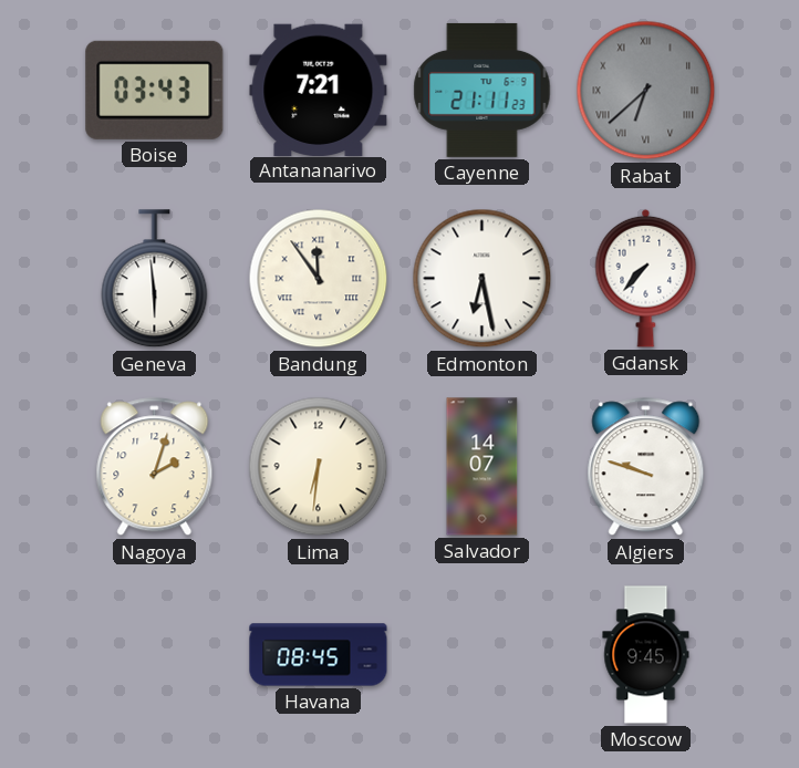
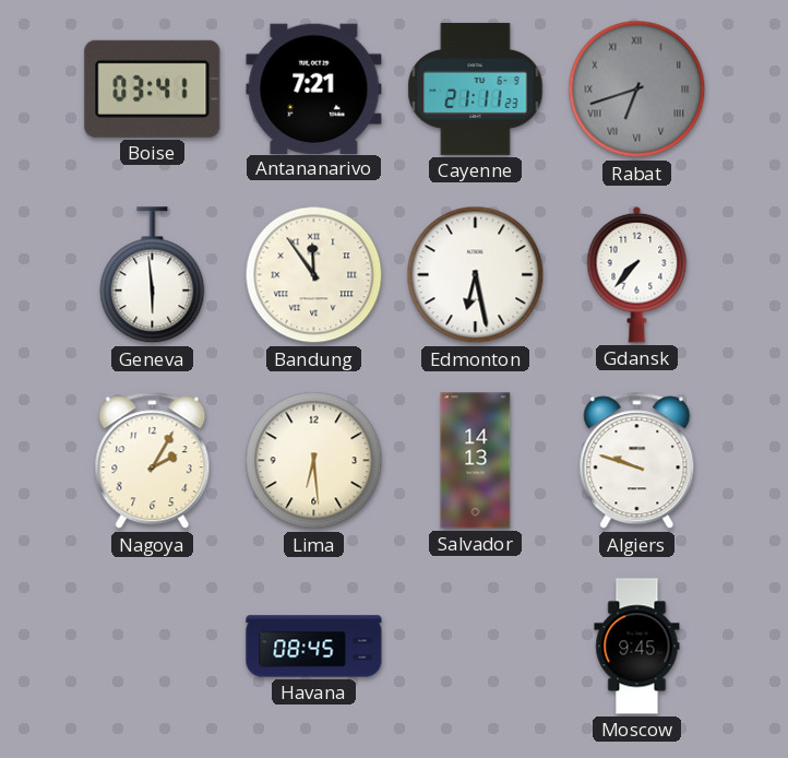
Boise: 03:43 -> 03:41
Rabat: 6:38 -> 6:42
Nagoya: 2:03 -> 2:05
Lima: 6:31 -> 6:29
Salvador: 14:07 -> 14:13
